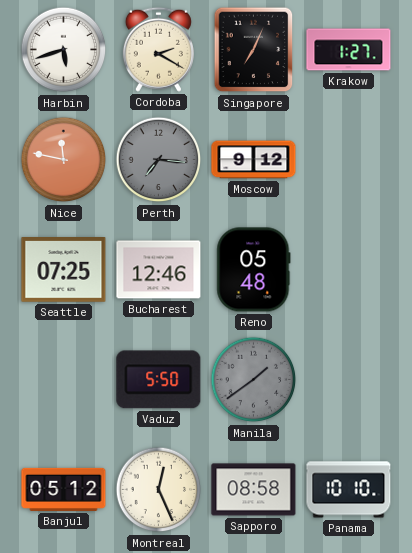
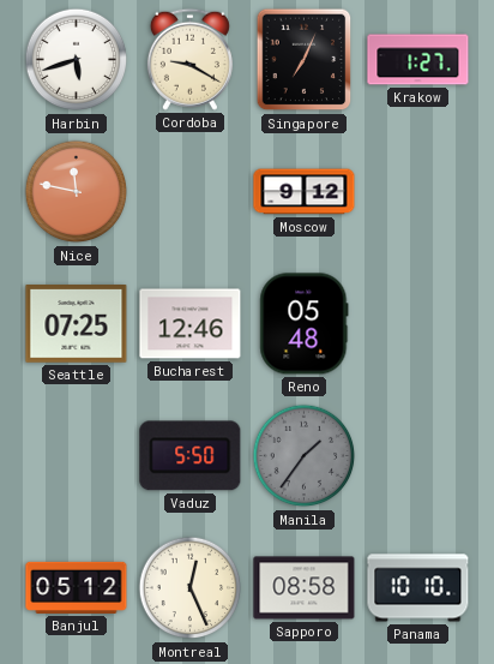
Cordoba: 2:20 -> 9:20
Perth: 7:16 -> none
Manila: 1:39 -> 1:36
